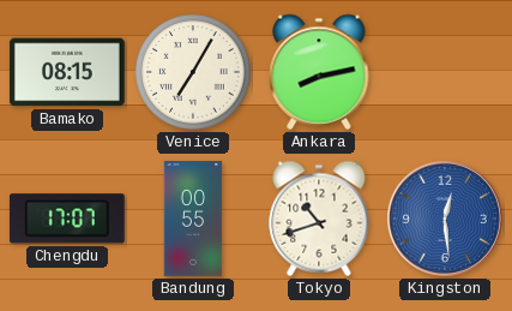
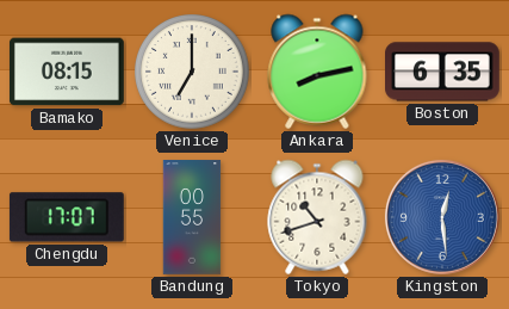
Venice: 7:05 -> 7:00
Boston: none -> 6:35
